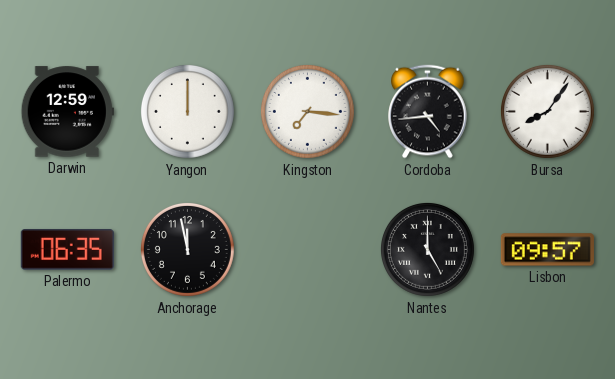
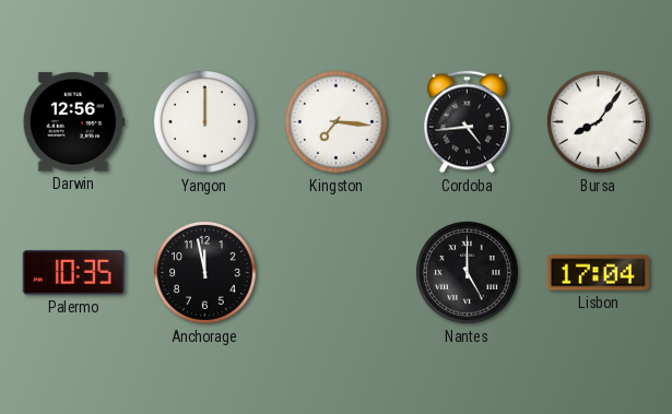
Darwin: 12:59 -> 12:56
Palermo: 06:35 -> 10:35
Lisbon: 09:57 -> 17:04
